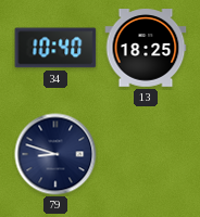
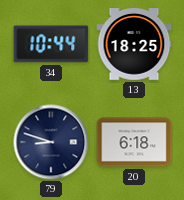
34: 10:40 -> 10:44
20: none -> 6:18
